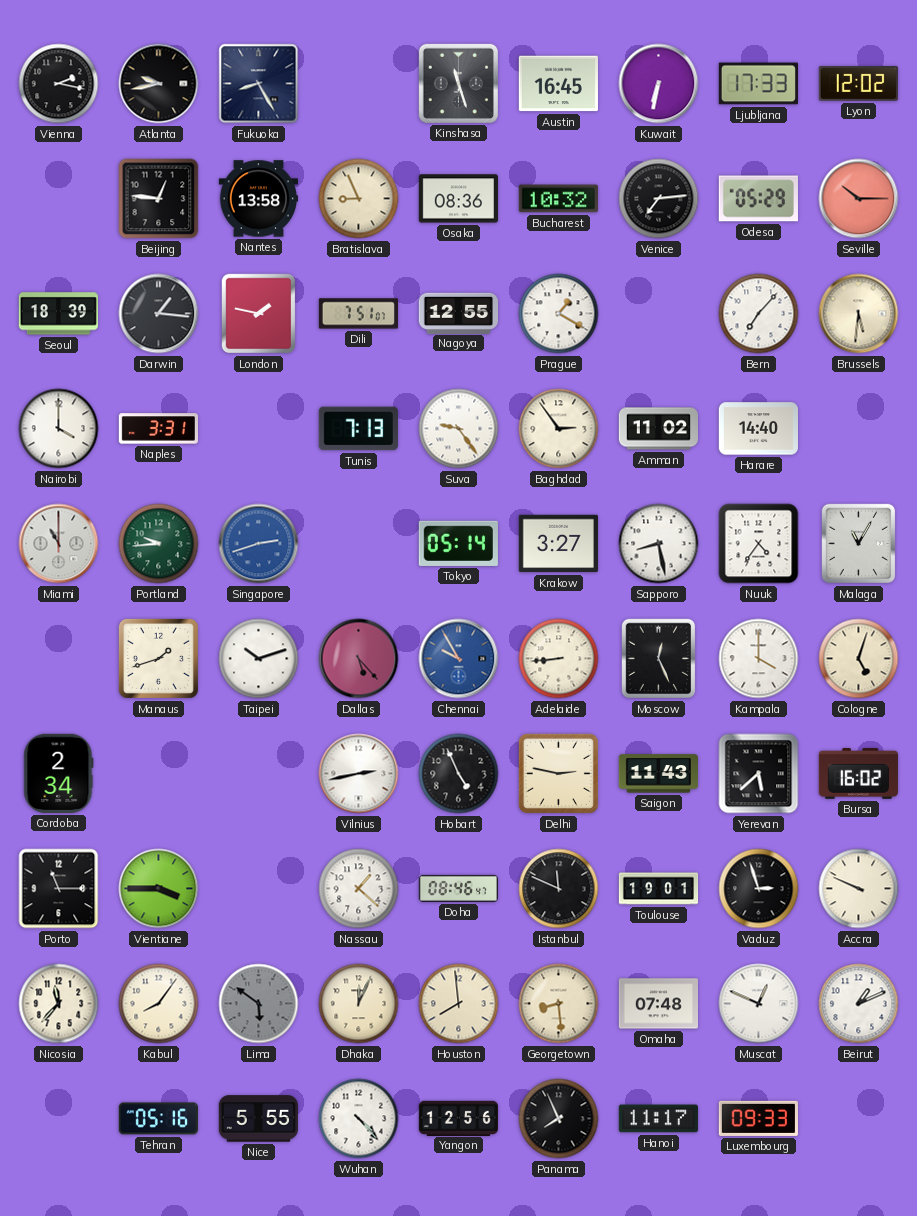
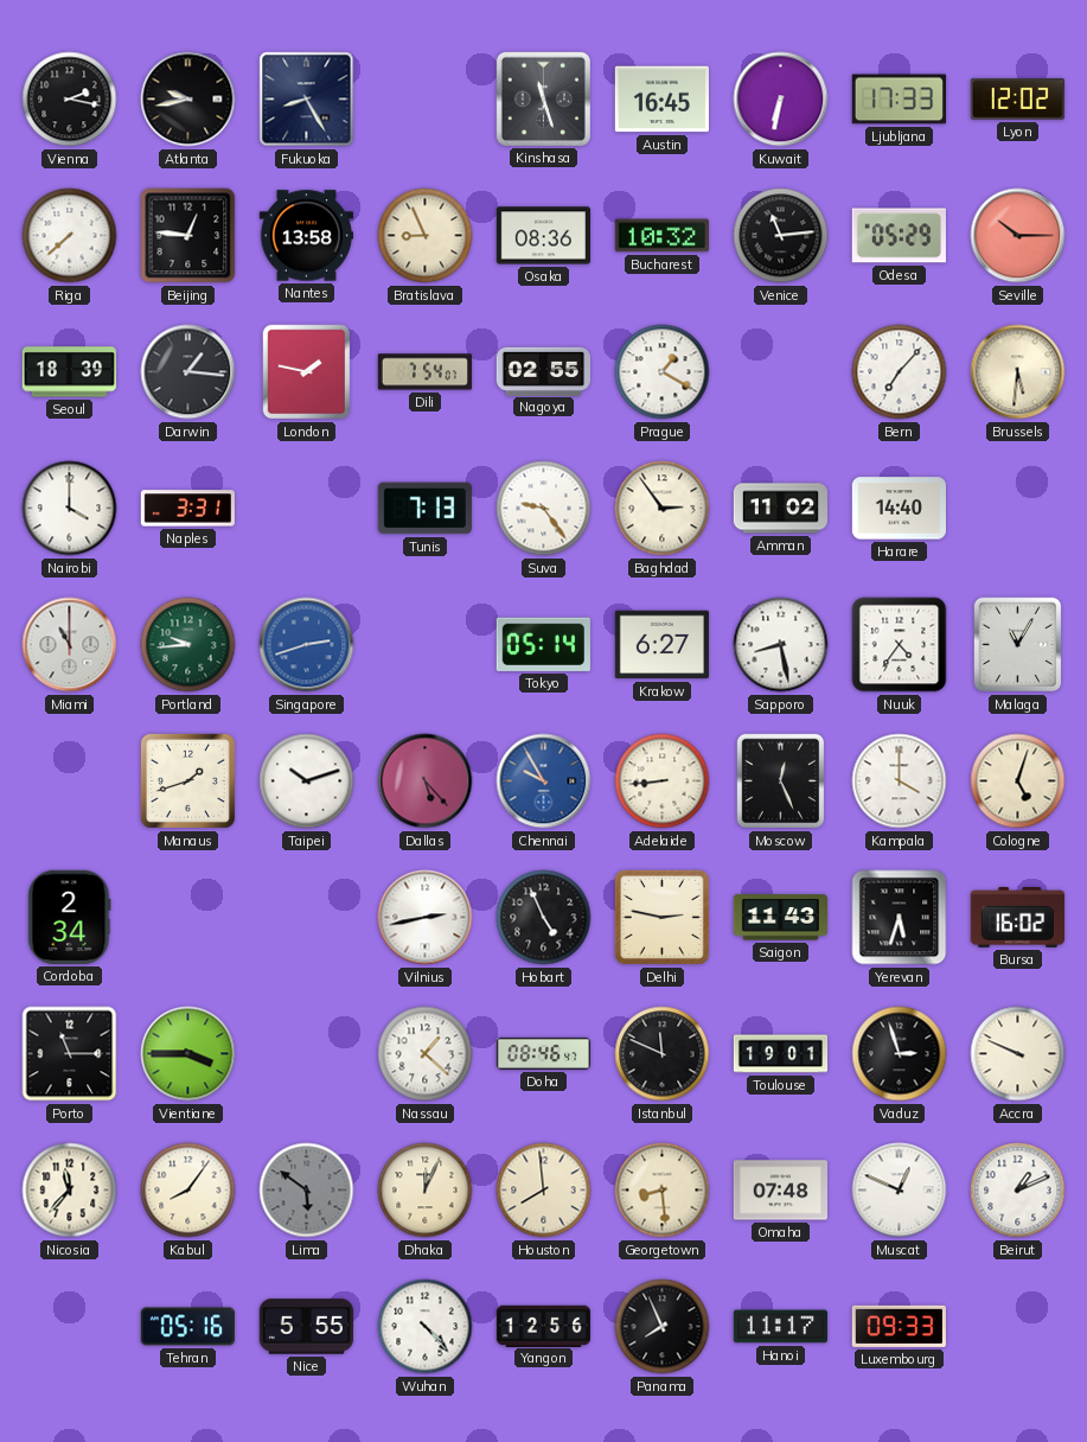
Riga: none -> 7:38
Venice: 7:14 -> 11:14
Dili: 7:51 -> 7:54
Nagoya: 12:55 -> 02:55
Krakow: 3:27 -> 6:27
Yerevan: 5:38 -> 5:33
